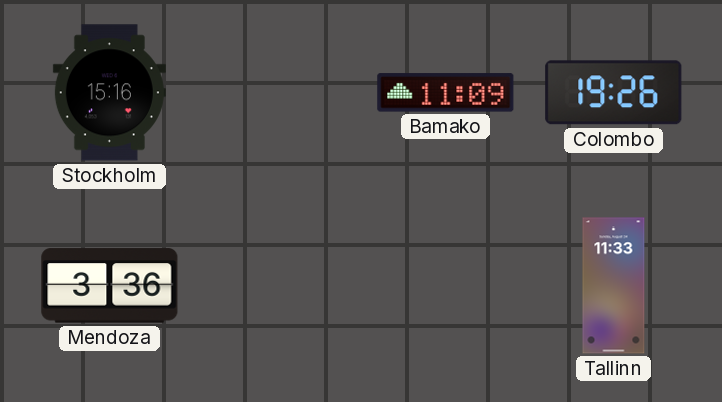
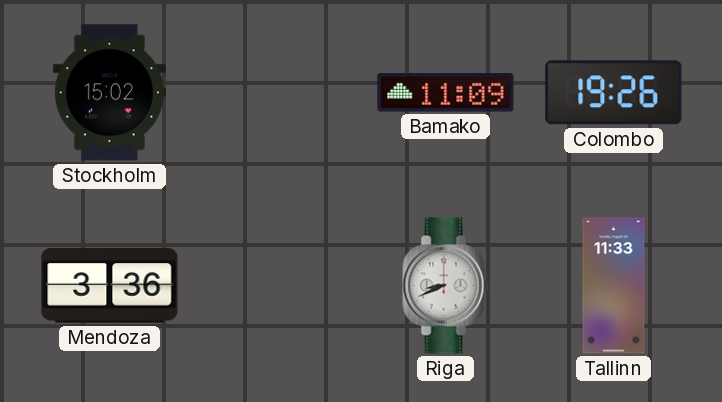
Stockholm: 15:16 -> 15:02
Riga: none -> 8:41
